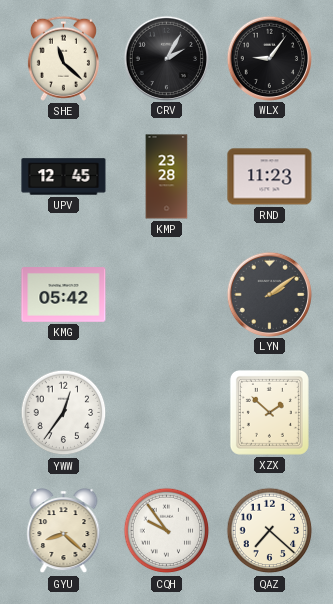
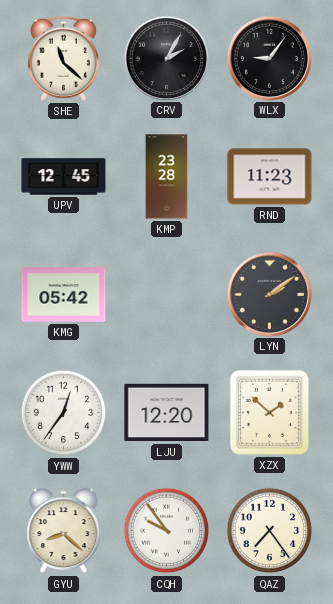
LJU: none -> 12:20
QAZ: 7:22 -> 7:24
